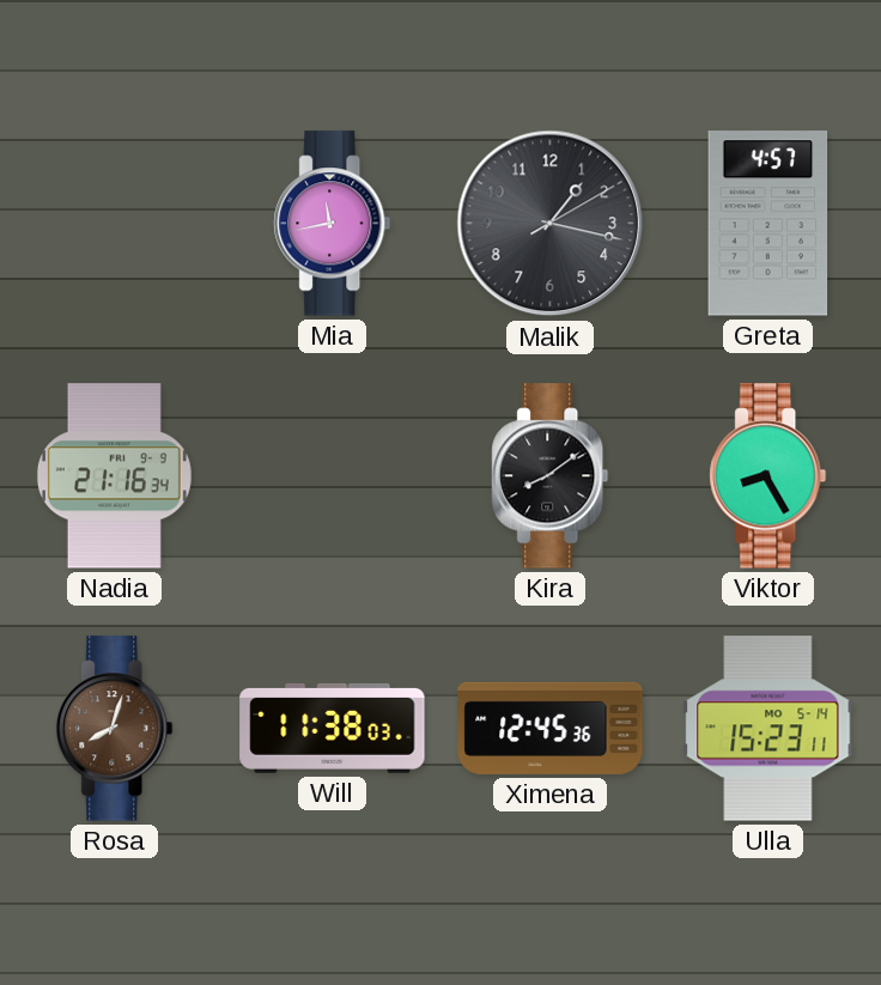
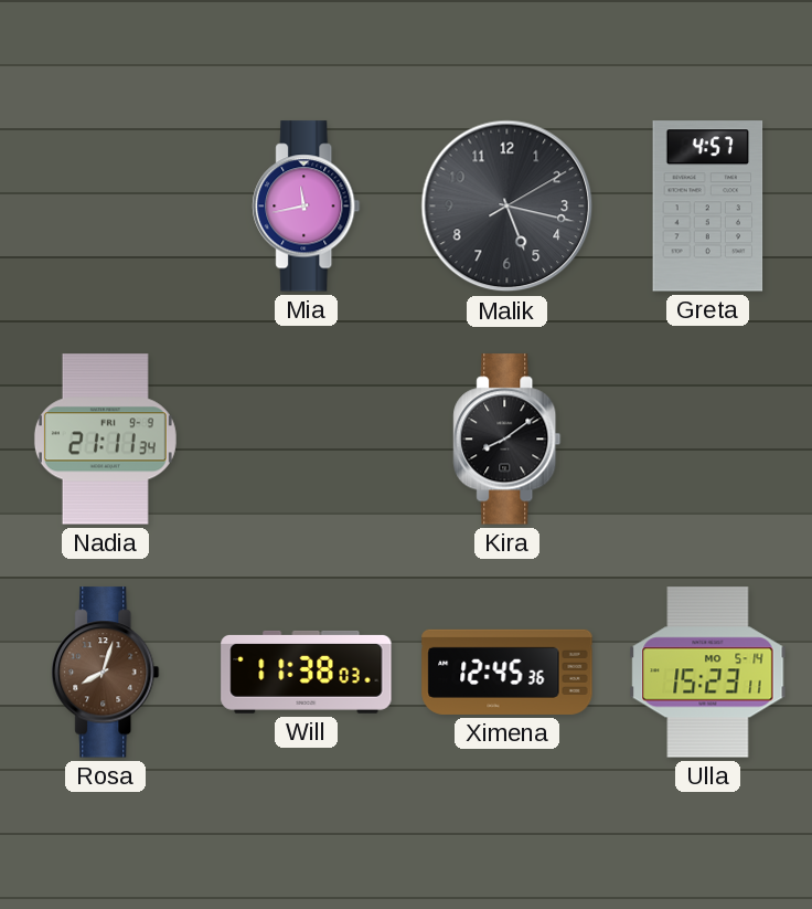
Malik: 1:17 -> 5:17
Nadia: 21:16 -> 21:11
Viktor: 8:25 -> none
